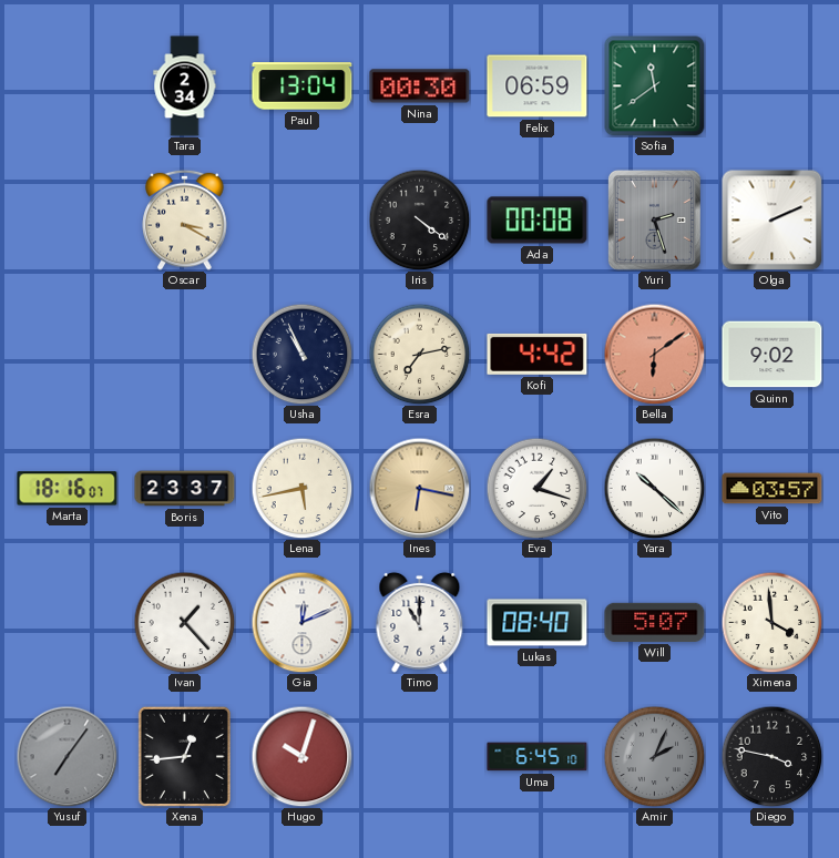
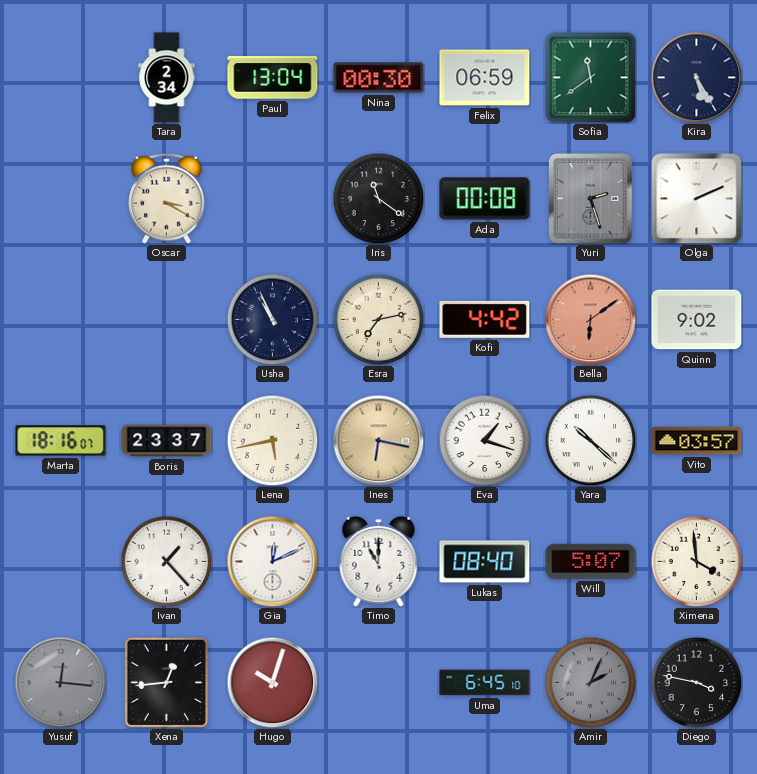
Kira: none -> 5:25
Iris: 4:21 -> 11:21
Yusuf: 7:06 -> 12:16
